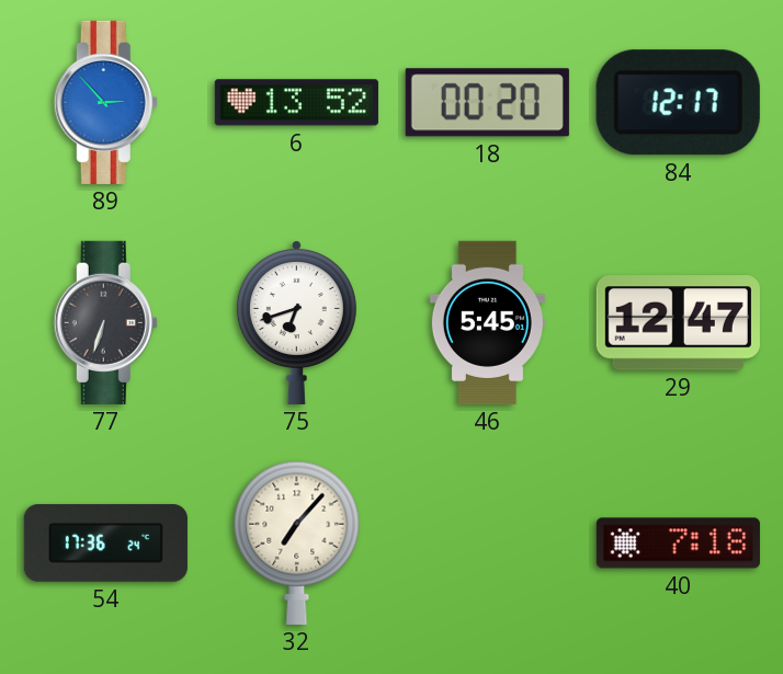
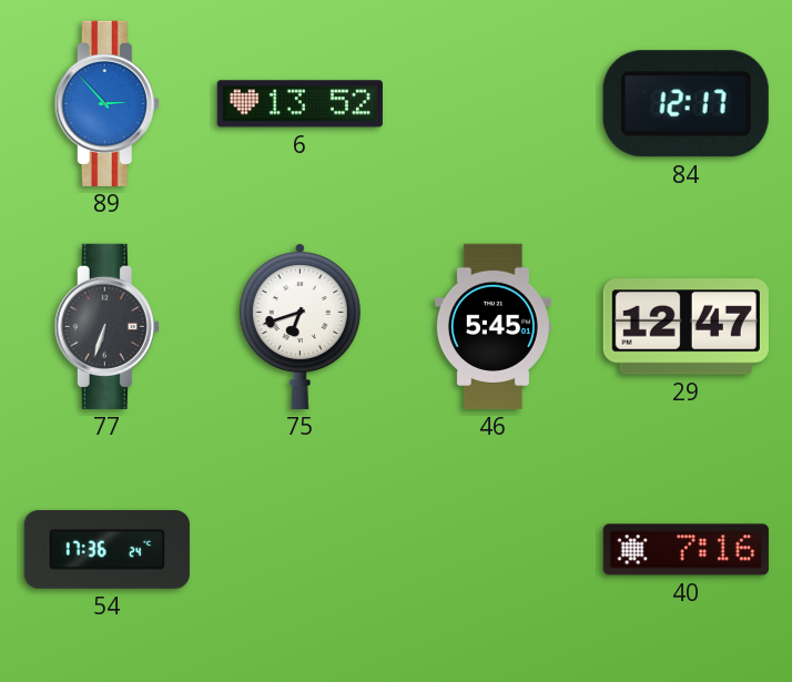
18: 00:20 -> none
32: 7:07 -> none
40: 7:18 -> 7:16
